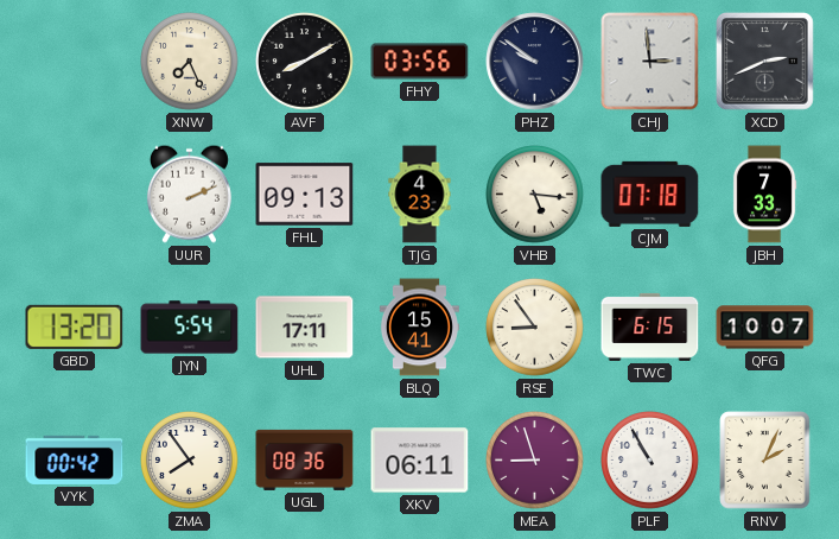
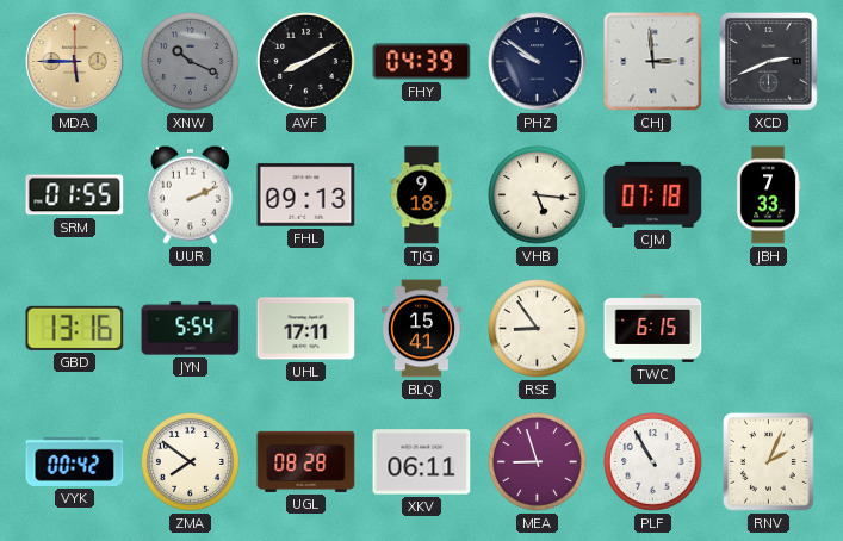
MDA: none -> 5:45
XNW: 7:26 -> 10:19
XNW dial: cream -> grey
FHY: 03:56 -> 04:39
SRM: none -> 01:55
TJG: 4:23 -> 9:18
GBD: 13:20 -> 13:16
QFG: 10:07 -> none
ZMA: 7:54 -> 7:51
UGL: 08:36 -> 08:28
